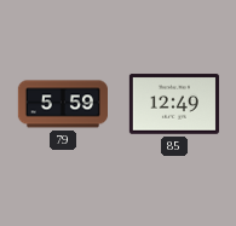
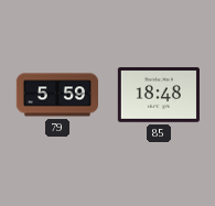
85: 12:49 -> 18:48
